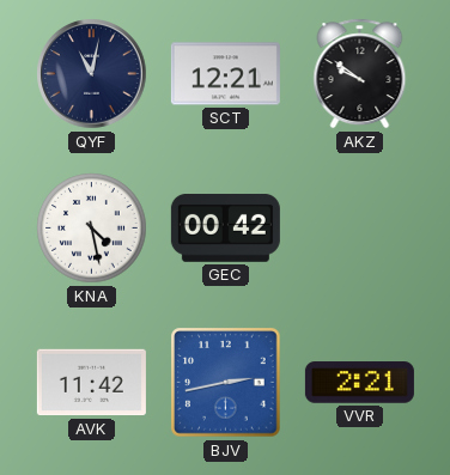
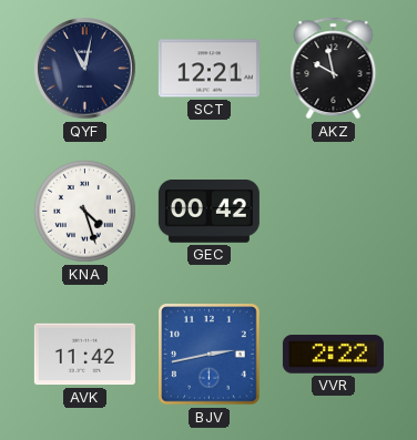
AKZ: 9:51 -> 9:58
KNA: 4:28 -> 4:27
VVR: 2:21 -> 2:22
